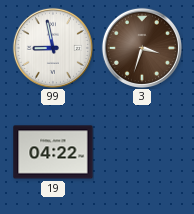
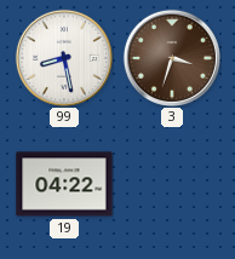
99: 8:58 -> 8:28
